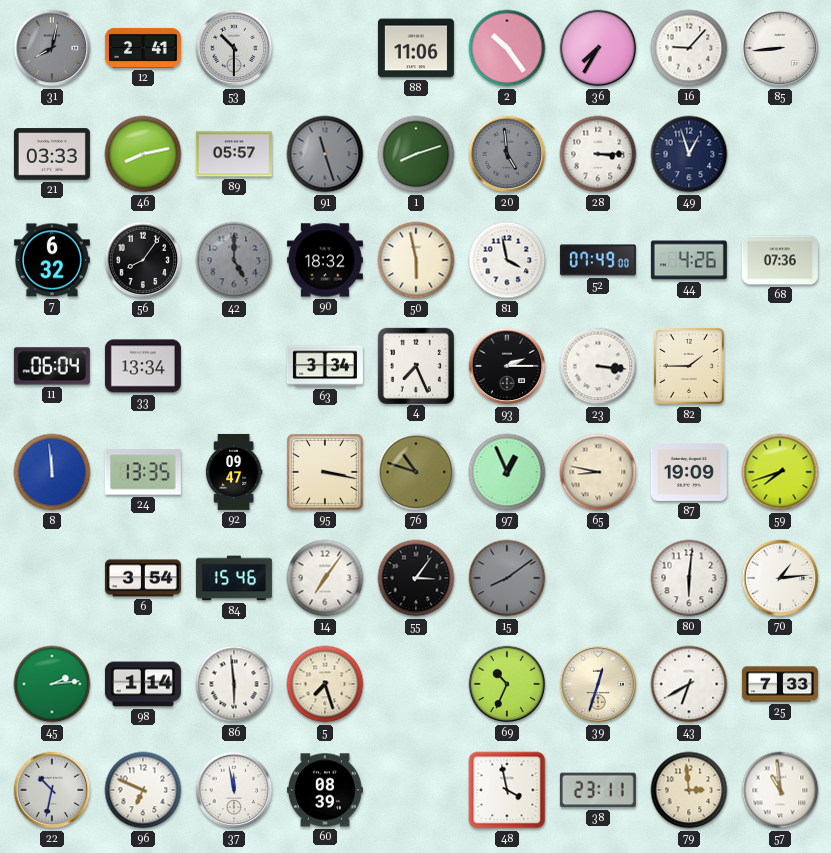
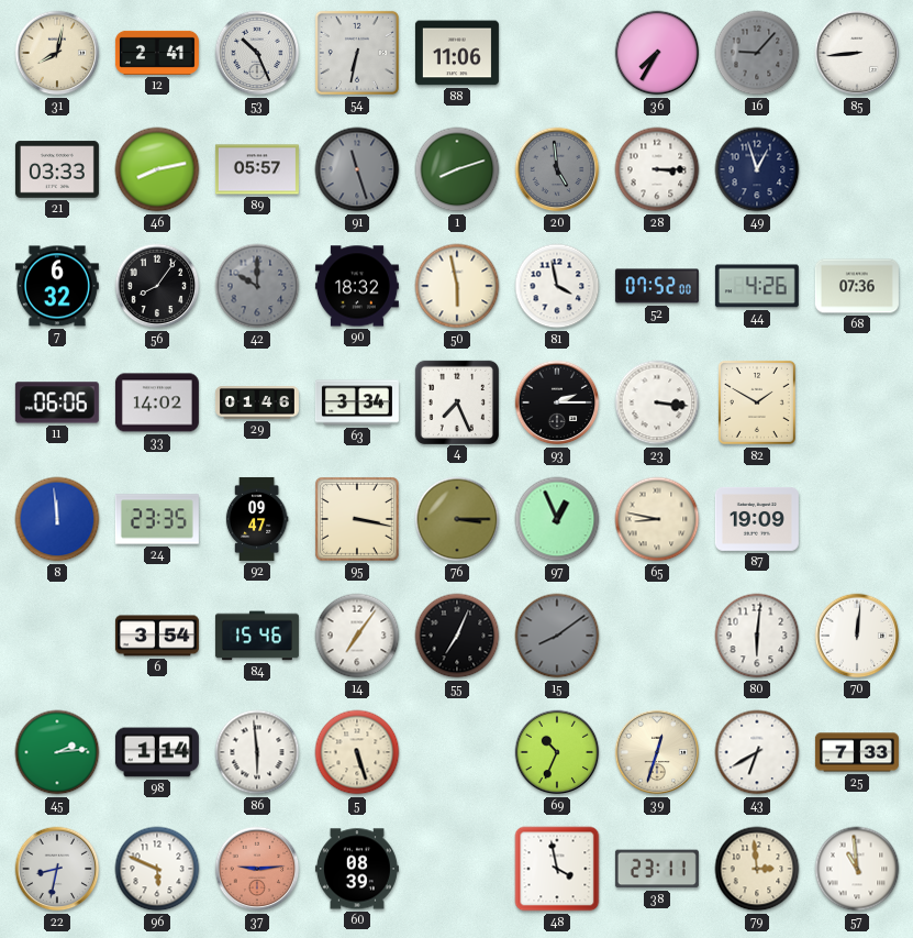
31 dial: grey -> cream
53: 10:30 -> 10:26
54: none -> 6:32
2: 10:24 -> none
16 dial: white -> grey
42: 5:00 -> 10:00
52: 07:49 -> 07:52
11: 06:04 -> 06:06
33: 13:34 -> 14:02
29: none -> 01:46
82: 1:45 -> 1:50
24: 13:35 -> 23:35
76: 10:48 -> 3:15
59: 7:42 -> none
55: 3:06 -> 7:04
70: 1:14 -> 12:01
5: 7:27 -> 5:27
22: 10:32 -> 8:32
96: 6:49 -> 5:49
37: 11:58 -> 9:14
37 dial: white -> salmon
